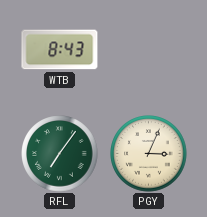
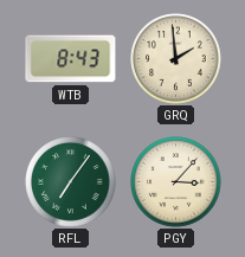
GRQ: none -> 1:59
PGY: 3:04 -> 3:07
